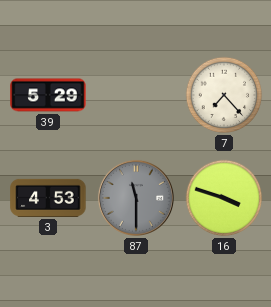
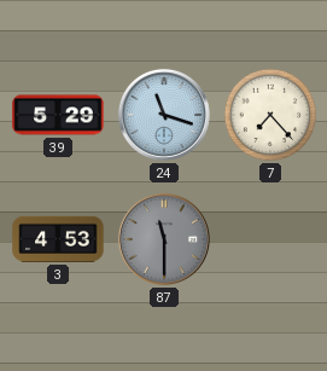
24: none -> 11:18
16: 3:48 -> none
